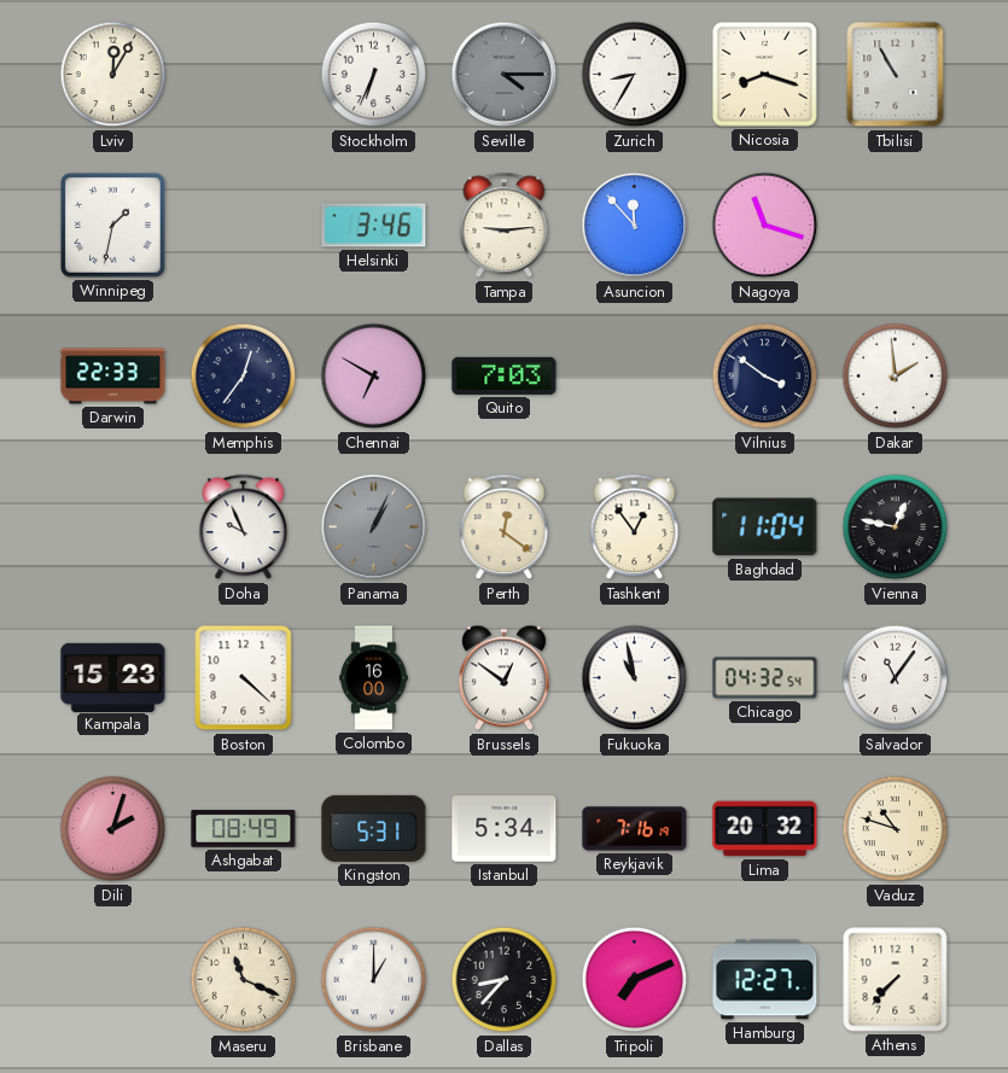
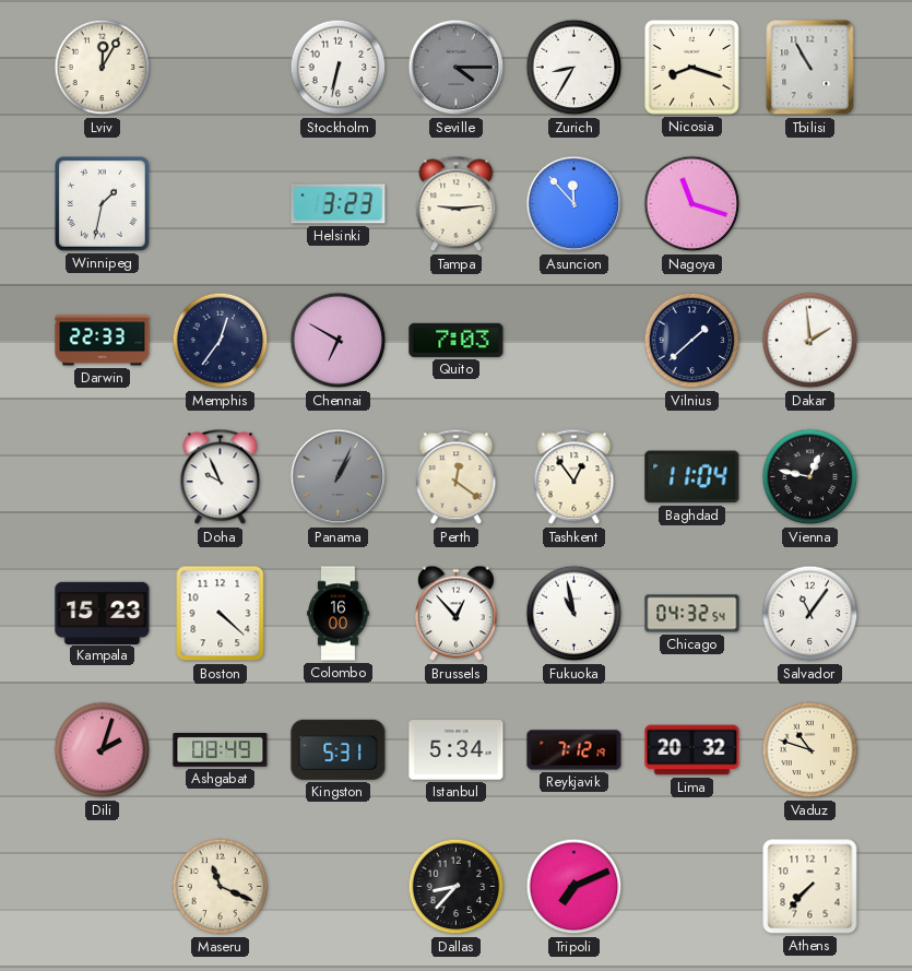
Stockholm: 6:34 -> 6:32
Helsinki: 3:46 -> 3:23
Vilnius: 3:51 -> 1:38
Brussels: 12:51 -> 12:53
Reykjavik: 7:16 -> 7:12
Brisbane: 1:00 -> none
Hamburg: 12:27 -> none
